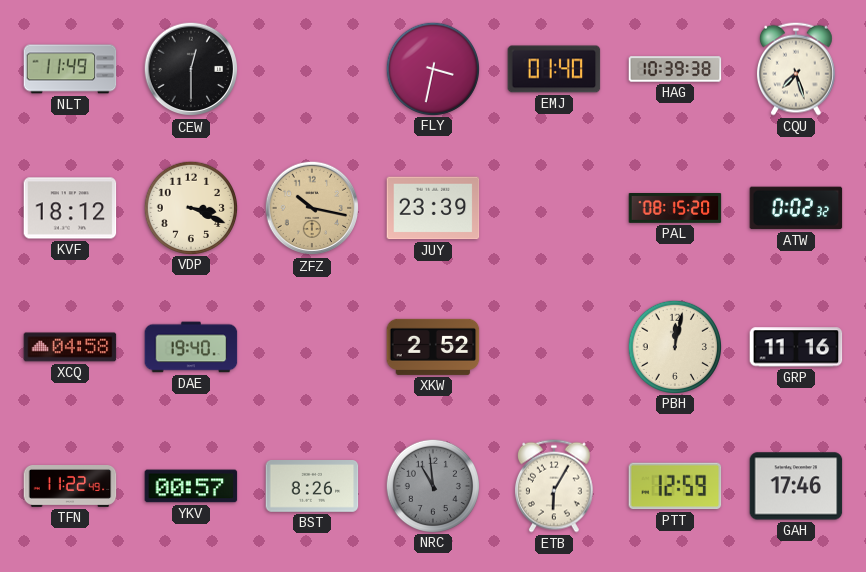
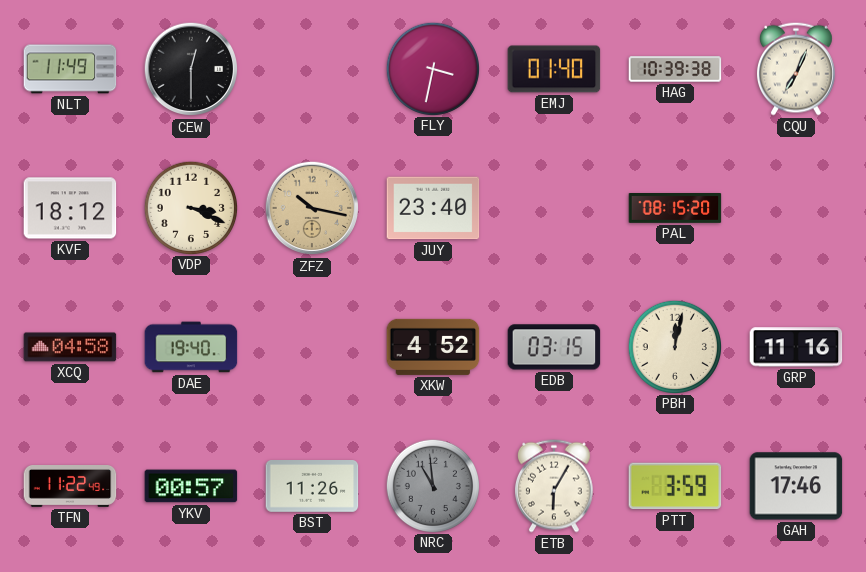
CQU: 7:27 -> 7:04
JUY: 23:39 -> 23:40
ATW: 0:02 -> none
XKW: 2:52 -> 4:52
EDB: none -> 03:15
BST: 8:26 -> 11:26
PTT: 12:59 -> 3:59
